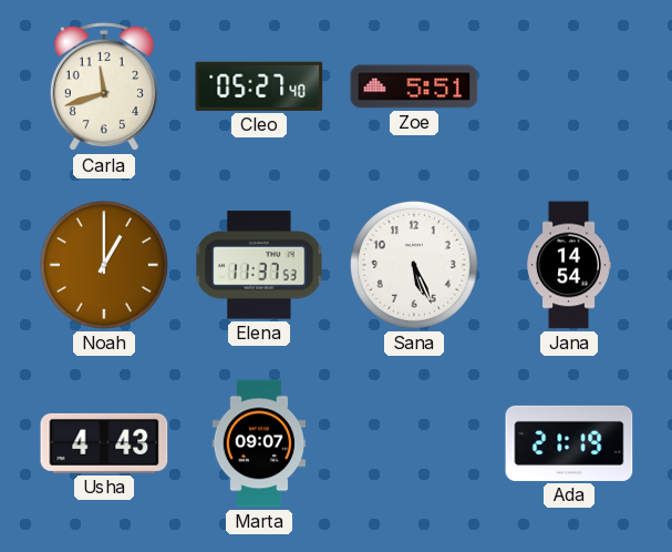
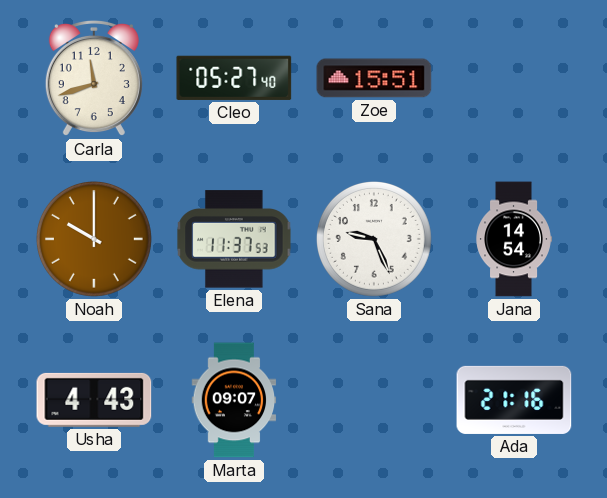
Zoe: 5:51 -> 15:51
Noah: 1:00 -> 10:00
Sana: 5:26 -> 9:26
Ada: 21:19 -> 21:16
